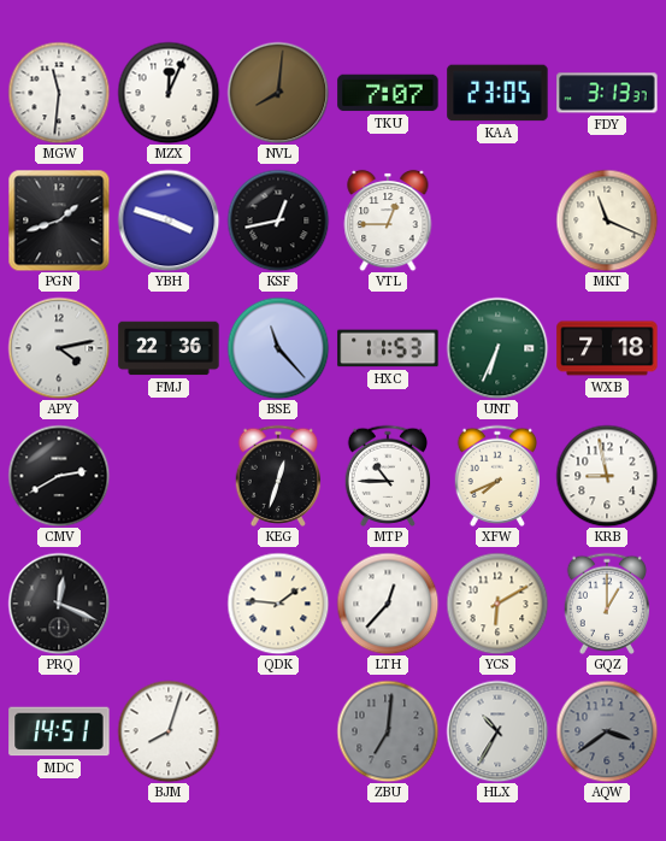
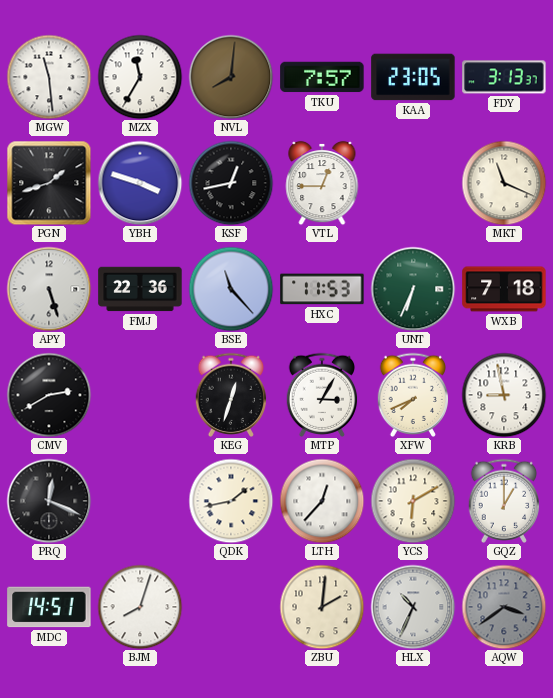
MGW: 11:31 -> 11:29
MZX: 12:04 -> 11:35
TKU: 7:07 -> 7:57
APY: 4:13 -> 5:27
MTP: 10:45 -> 3:05
QDK: 1:46 -> 1:43
ZBU: 7:01 -> 2:01
ZBU dial: grey -> cream
HLX: 10:35 -> 10:34
